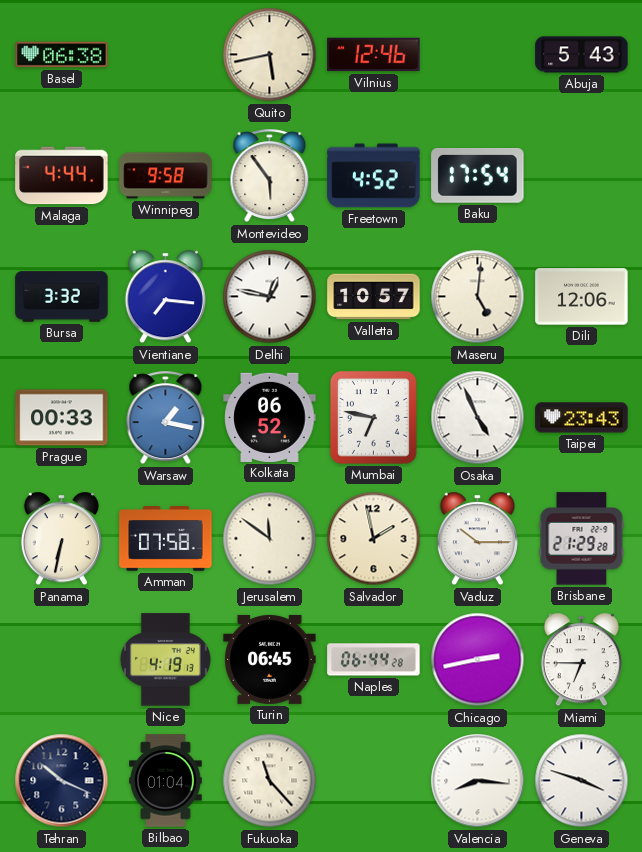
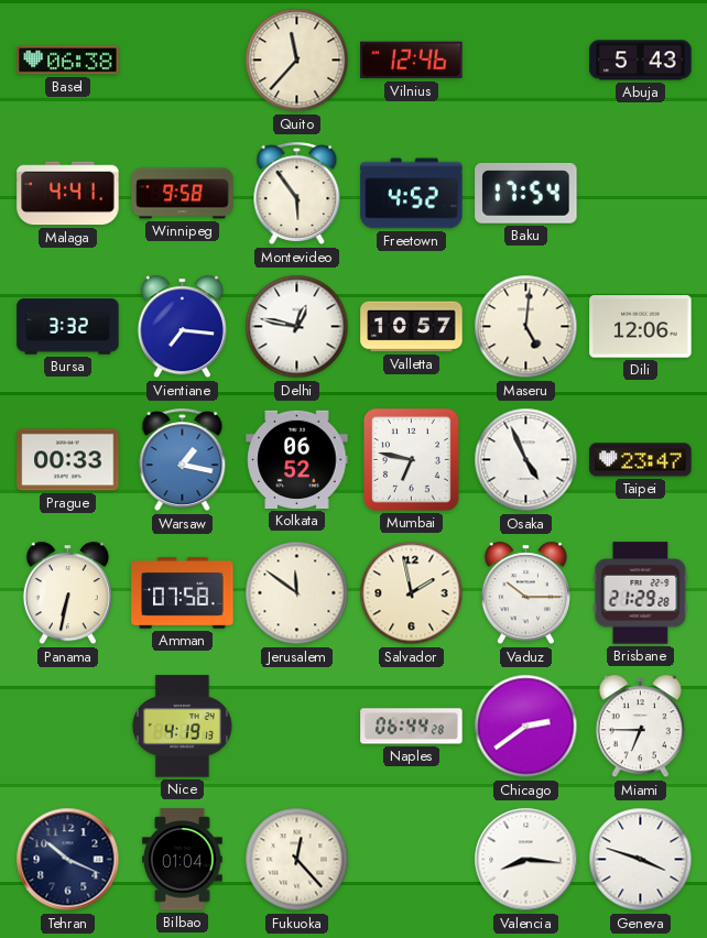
Quito: 5:43 -> 11:37
Malaga: 4:44 -> 4:41
Taipei: 23:43 -> 23:47
Turin: 06:45 -> none
Chicago: 2:43 -> 2:39
Fukuoka: 11:23 -> 12:23
